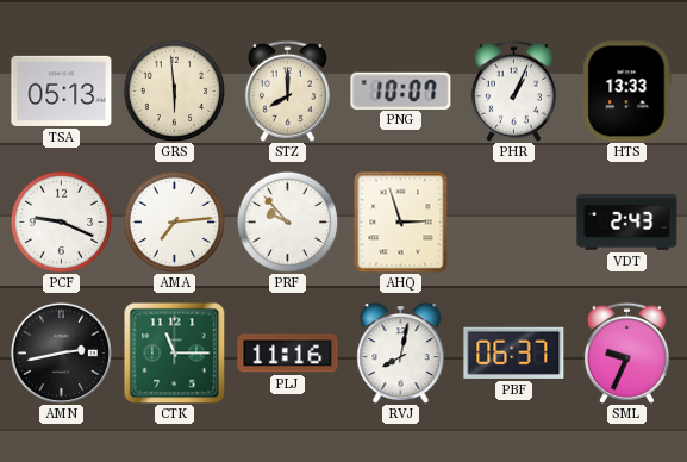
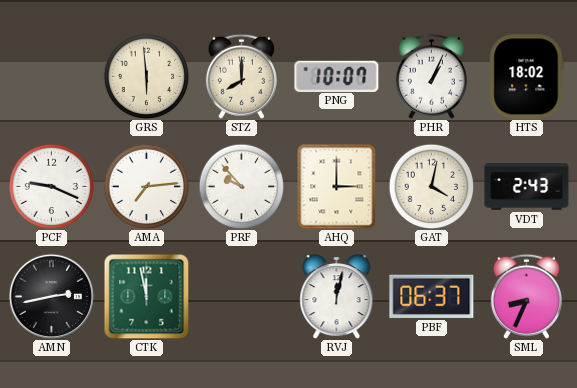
TSA: 05:13 -> none
HTS: 13:33 -> 18:02
AHQ: 2:57 -> 3:00
GAT: none -> 4:02
CTK: 11:15 -> 11:58
PLJ: 11:16 -> none
RVJ: 8:02 -> 12:02
SML: 9:34 -> 8:34
